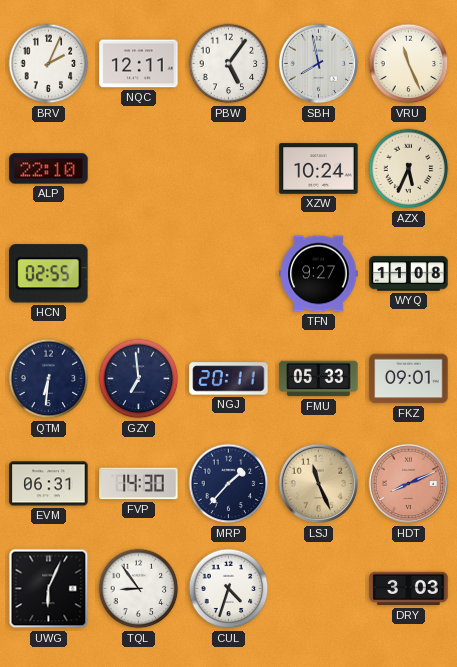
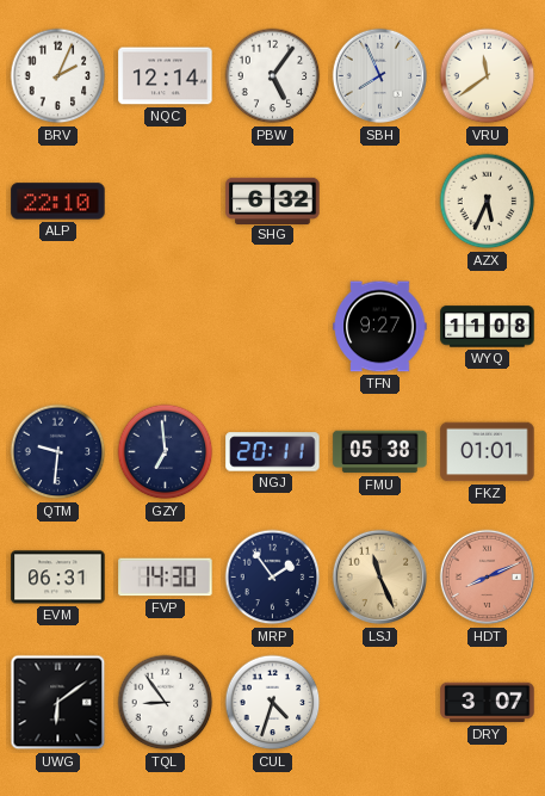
NQC: 12:11 -> 12:14
SBH: 7:58 -> 7:56
VRU: 11:26 -> 11:39
SHG: none -> 6:32
XZW: 10:24 -> none
HCN: 02:55 -> none
QTM: 6:31 -> 9:31
FMU: 05:33 -> 05:38
FKZ: 09:01 -> 01:01
MRP: 1:37 -> 1:54
UWG: 6:04 -> 6:09
DRY: 3:03 -> 3:07
